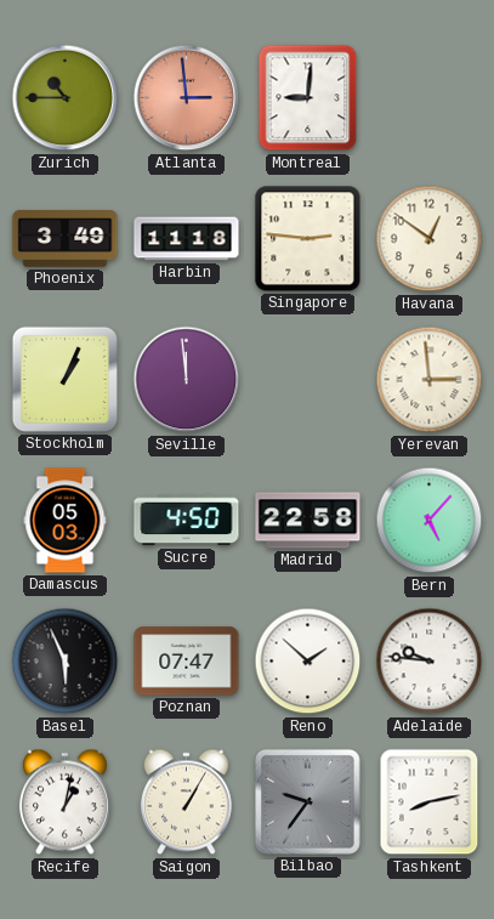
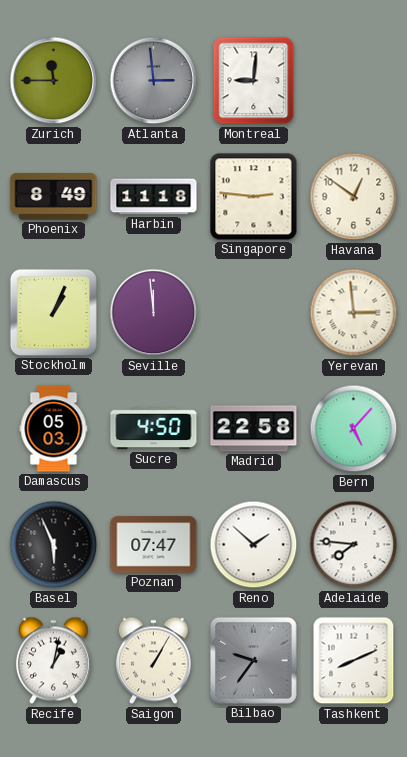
Zurich: 10:45 -> 11:45
Atlanta dial: salmon -> grey
Phoenix: 3:49 -> 8:49
Adelaide: 9:46 -> 7:46
Tashkent: 8:13 -> 8:11
